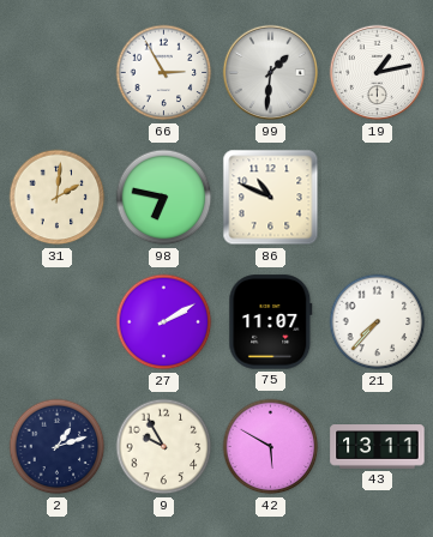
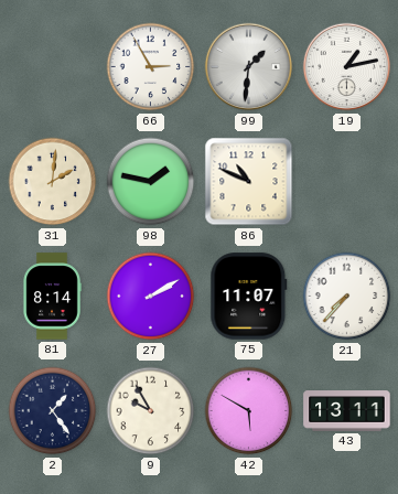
98: 6:47 -> 1:47
81: none -> 8:14
2: 1:12 -> 1:24
